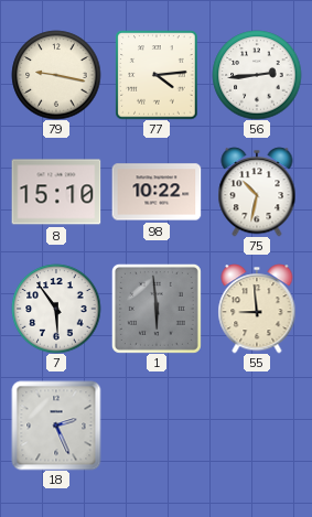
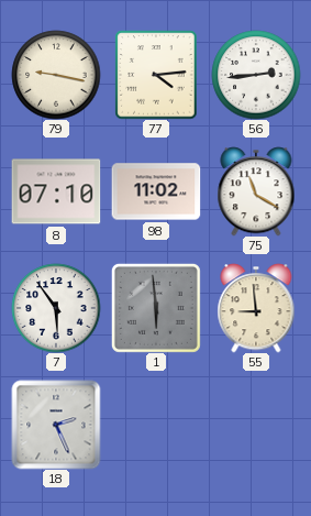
8: 15:10 -> 07:10
98: 10:22 -> 11:02
75: 10:32 -> 11:20
